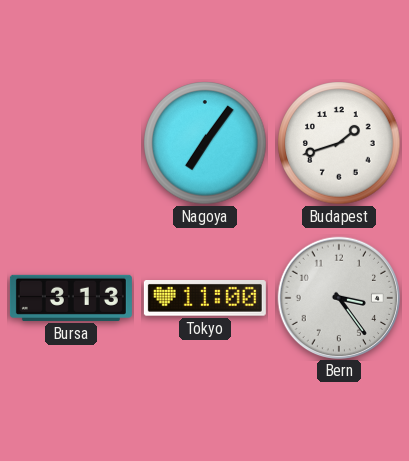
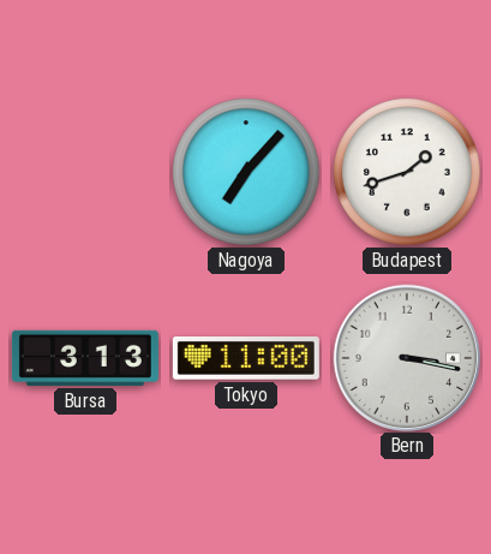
Nagoya: 7:06 -> 7:07
Bern: 3:24 -> 3:17
